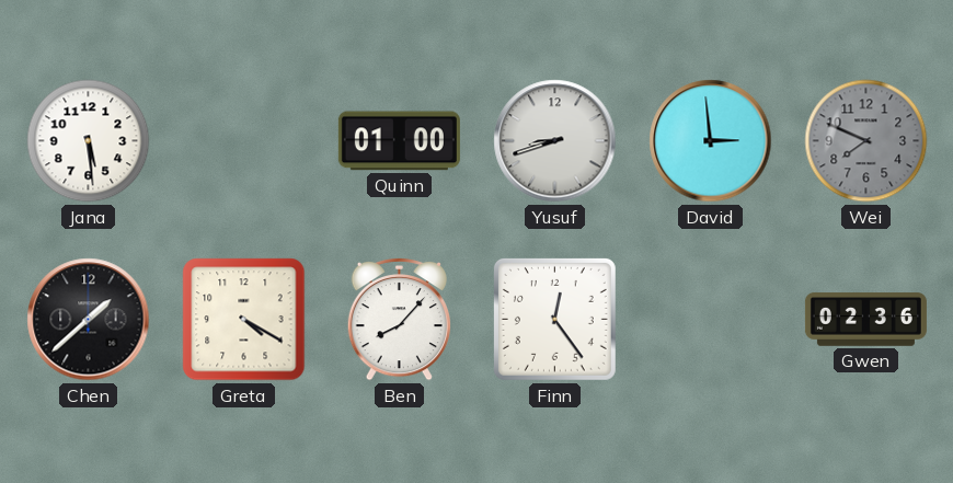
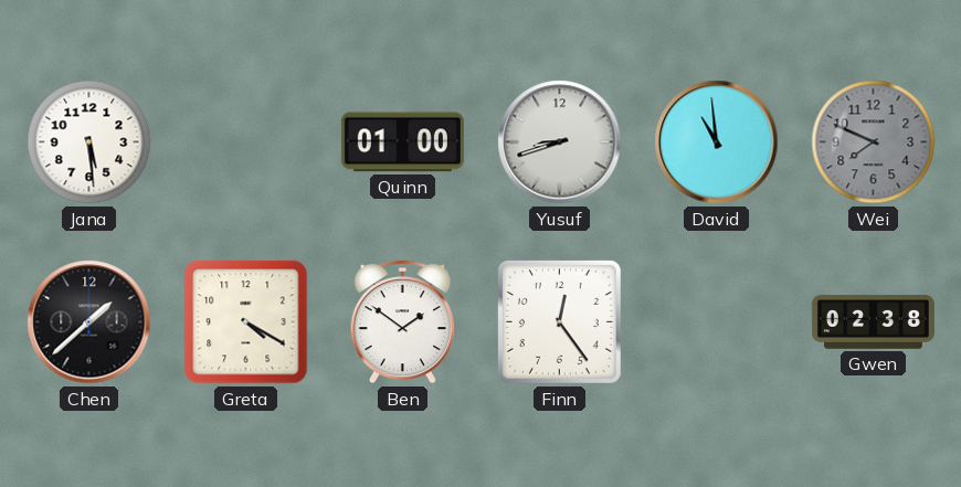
David: 2:59 -> 10:59
Ben: 8:07 -> 1:51
Gwen: 02:36 -> 02:38
